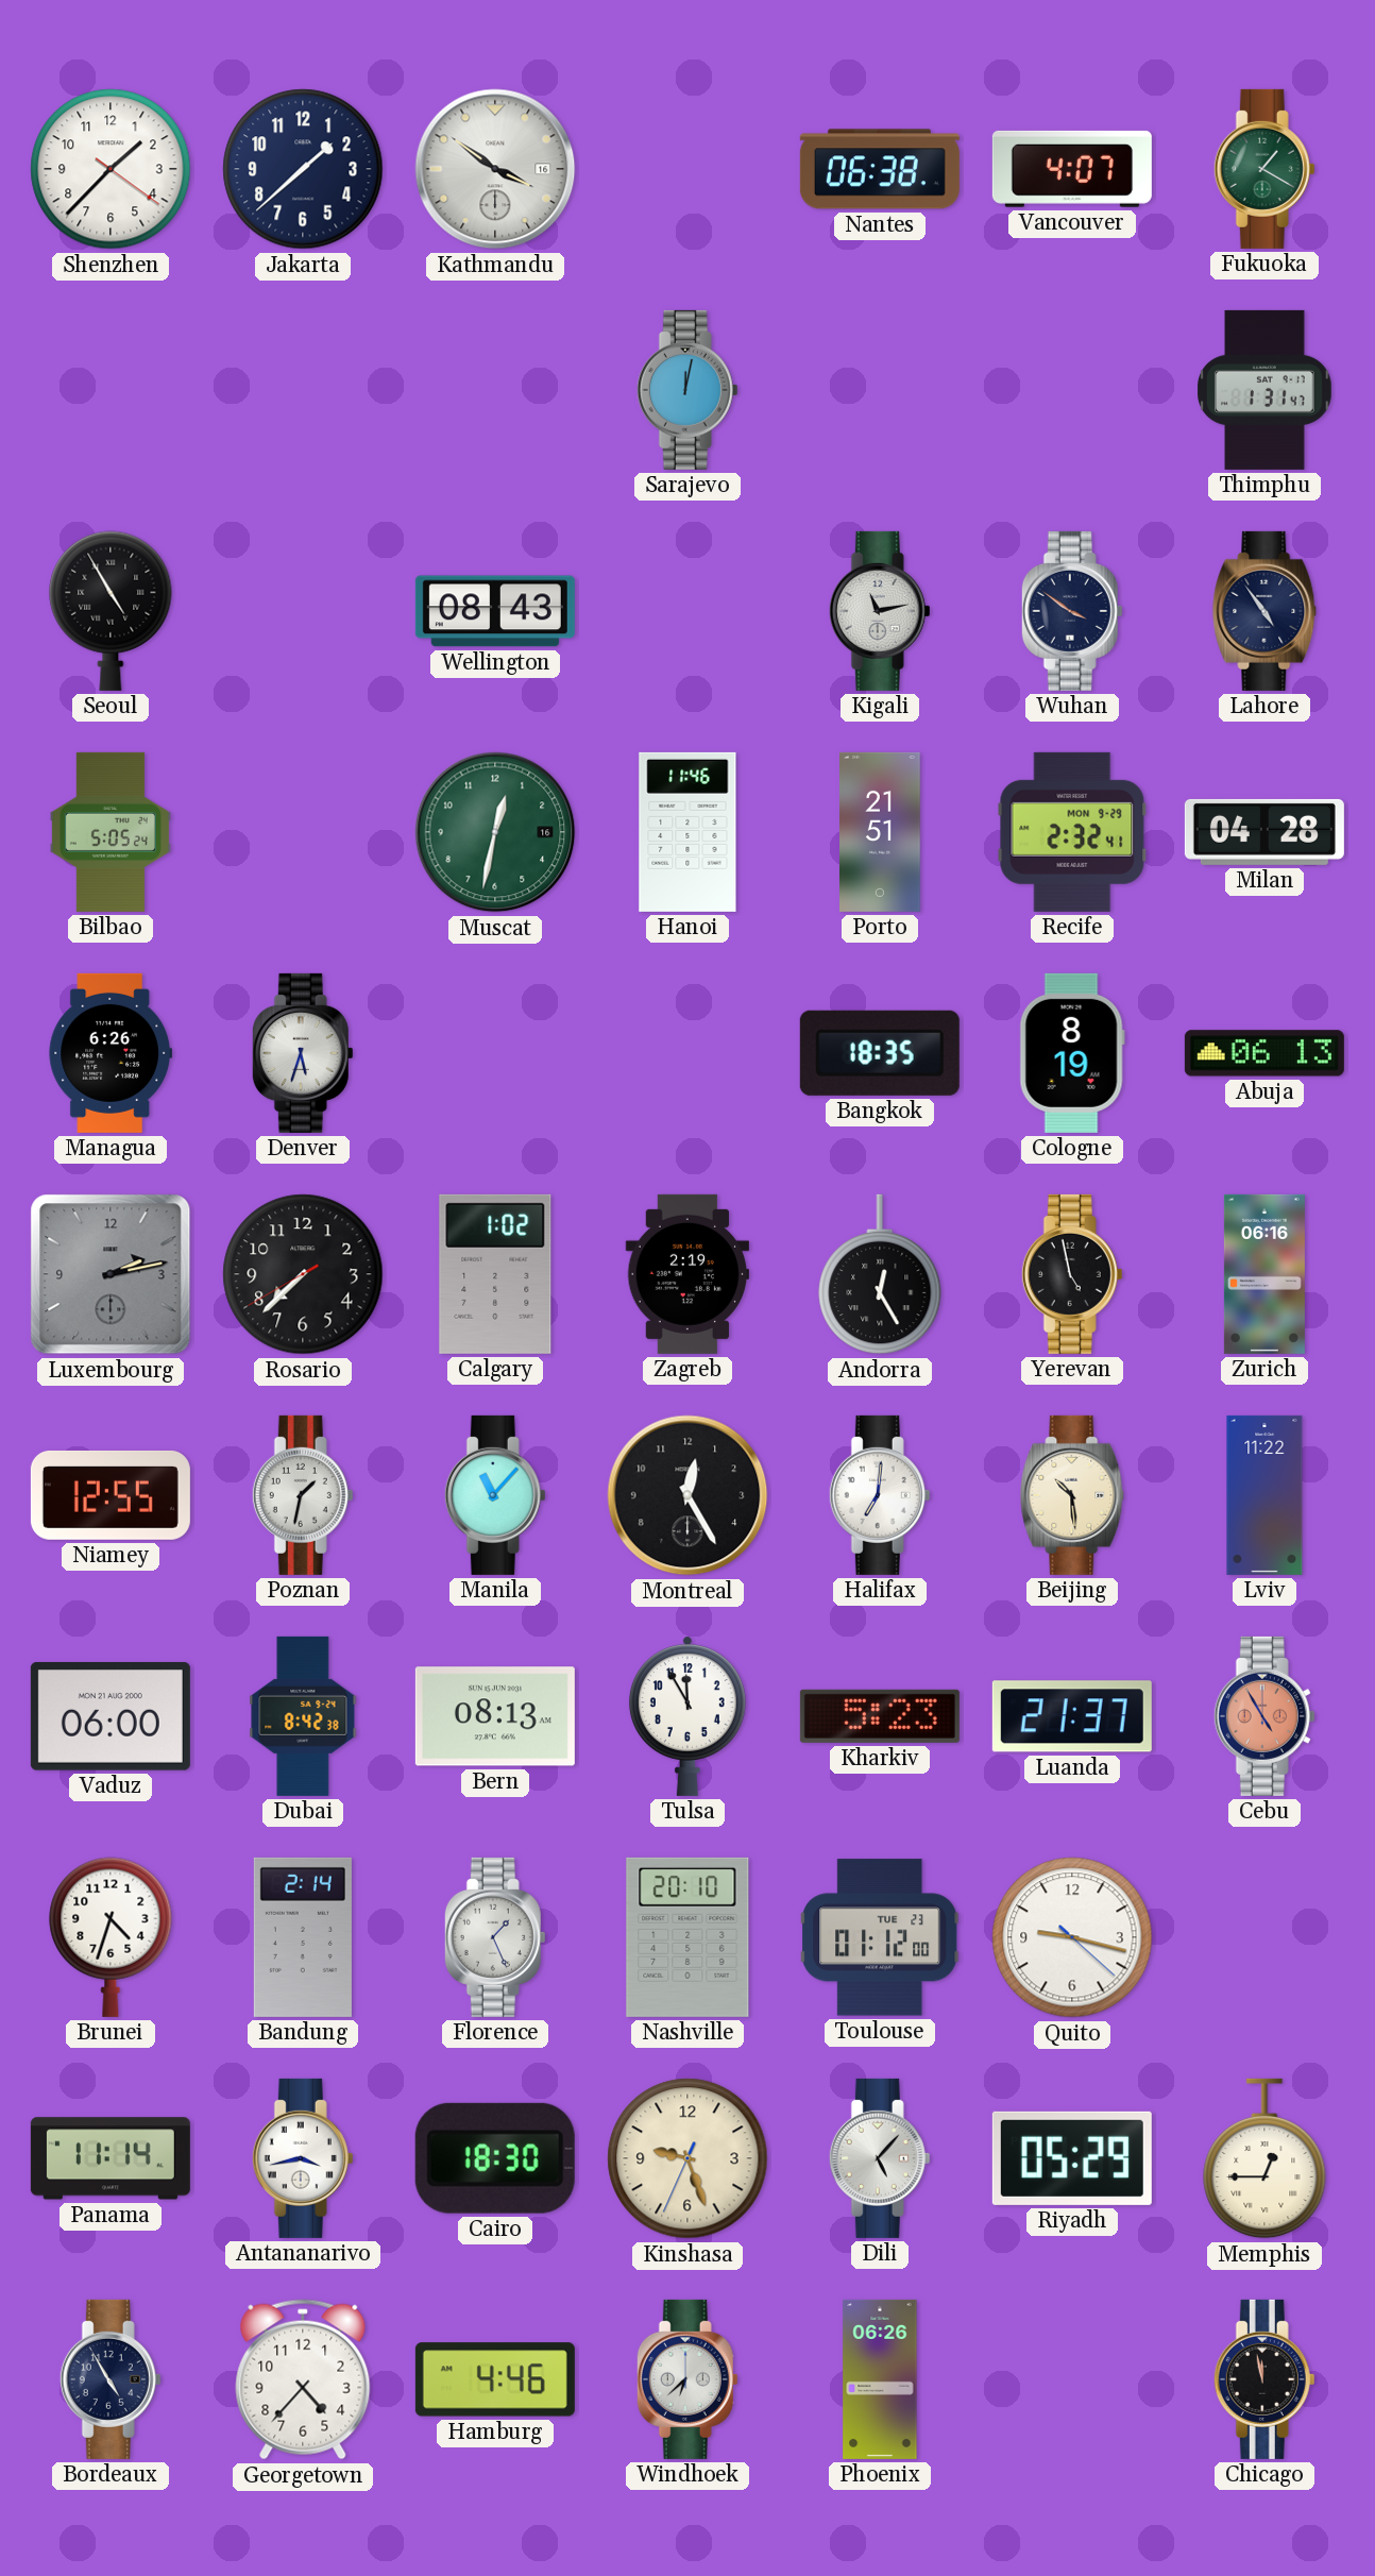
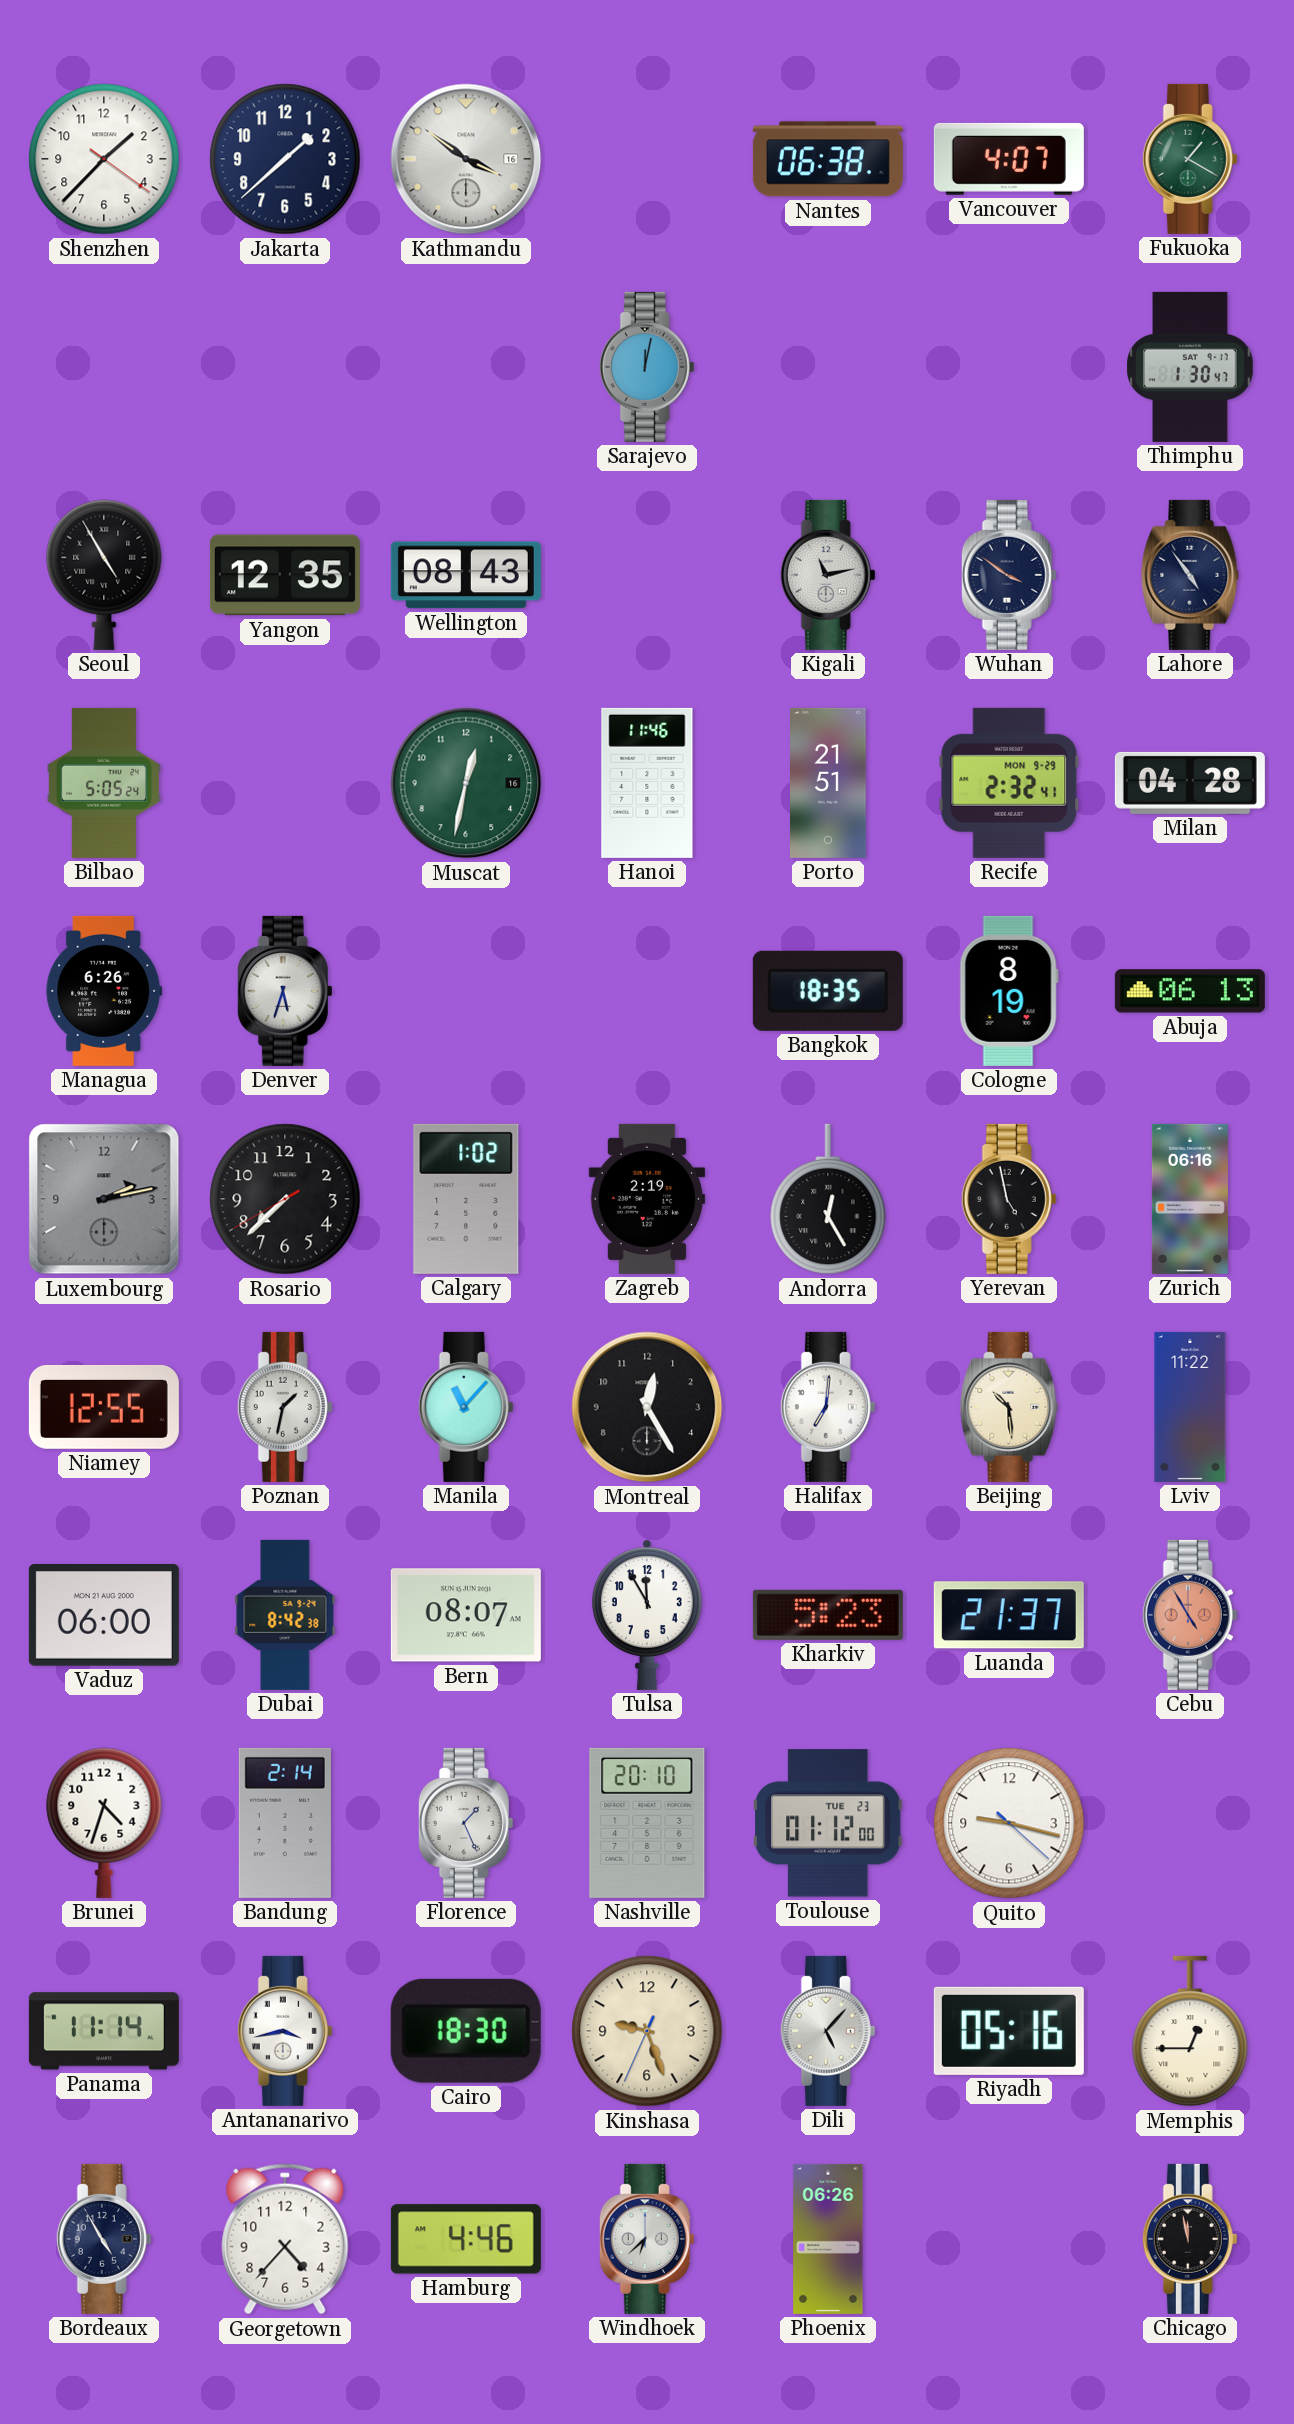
Thimphu: 1:31 -> 1:30
Yangon: none -> 12:35
Bern: 08:13 -> 08:07
Riyadh: 05:29 -> 05:16
